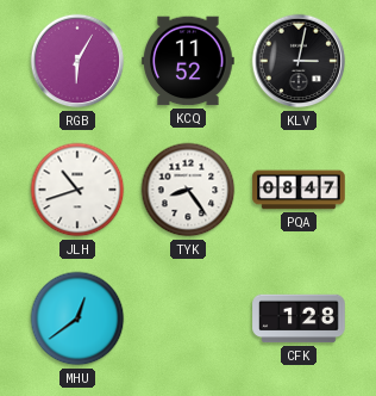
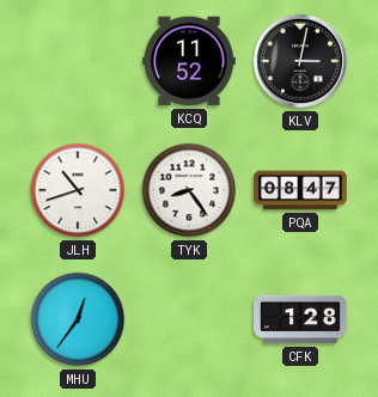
RGB: 6:05 -> none
MHU: 12:39 -> 12:36
